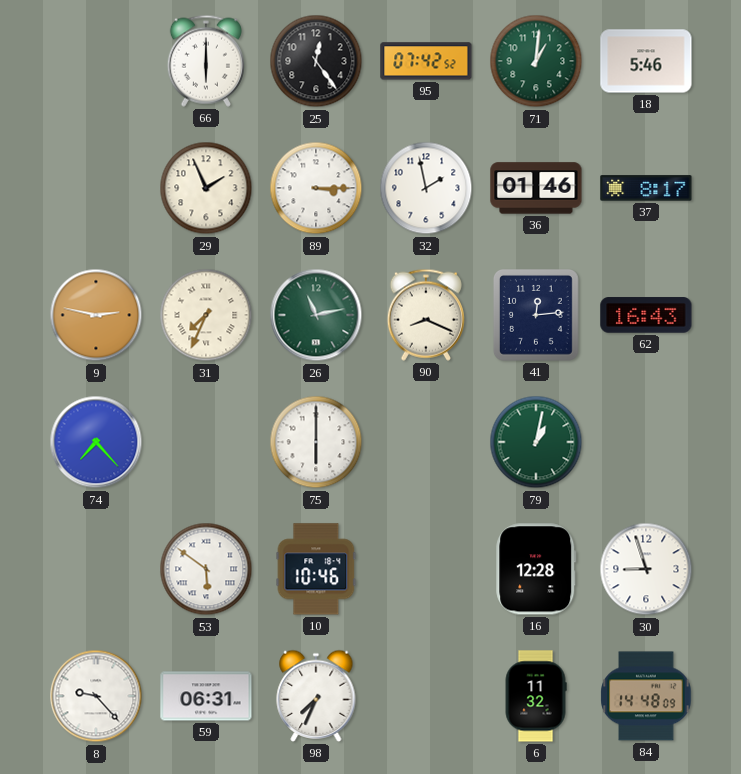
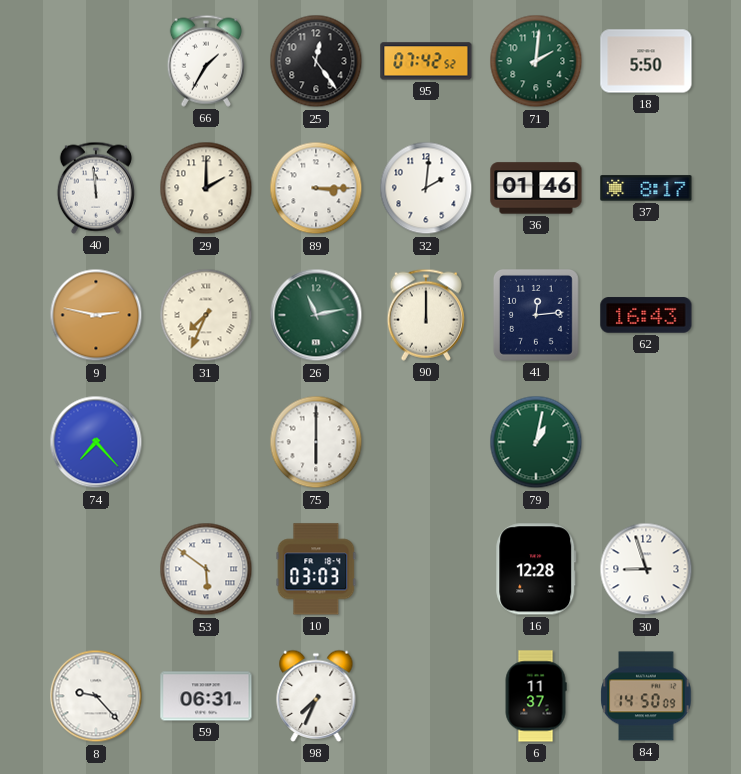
66: 6:00 -> 1:35
71: 1:01 -> 2:01
18: 5:46 -> 5:50
40: none -> 11:59
29: 1:56 -> 2:00
32: 1:58 -> 2:01
90: 8:19 -> 12:00
10: 10:46 -> 03:03
6: 11:32 -> 11:37
84: 14:48 -> 14:50
